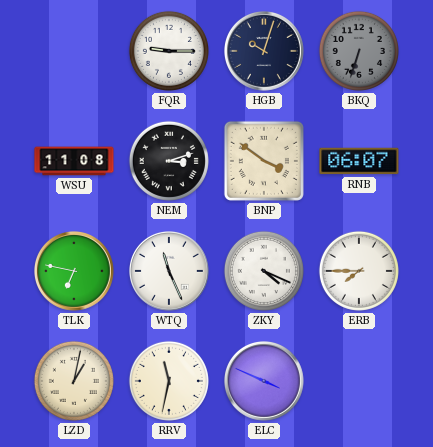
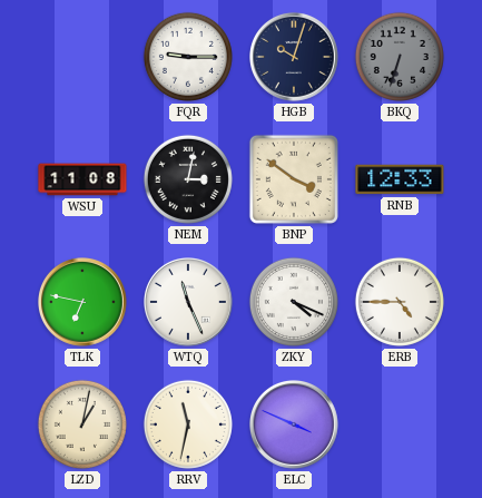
NEM: 3:12 -> 3:02
RNB: 06:07 -> 12:33
ERB: 7:45 -> 4:45
